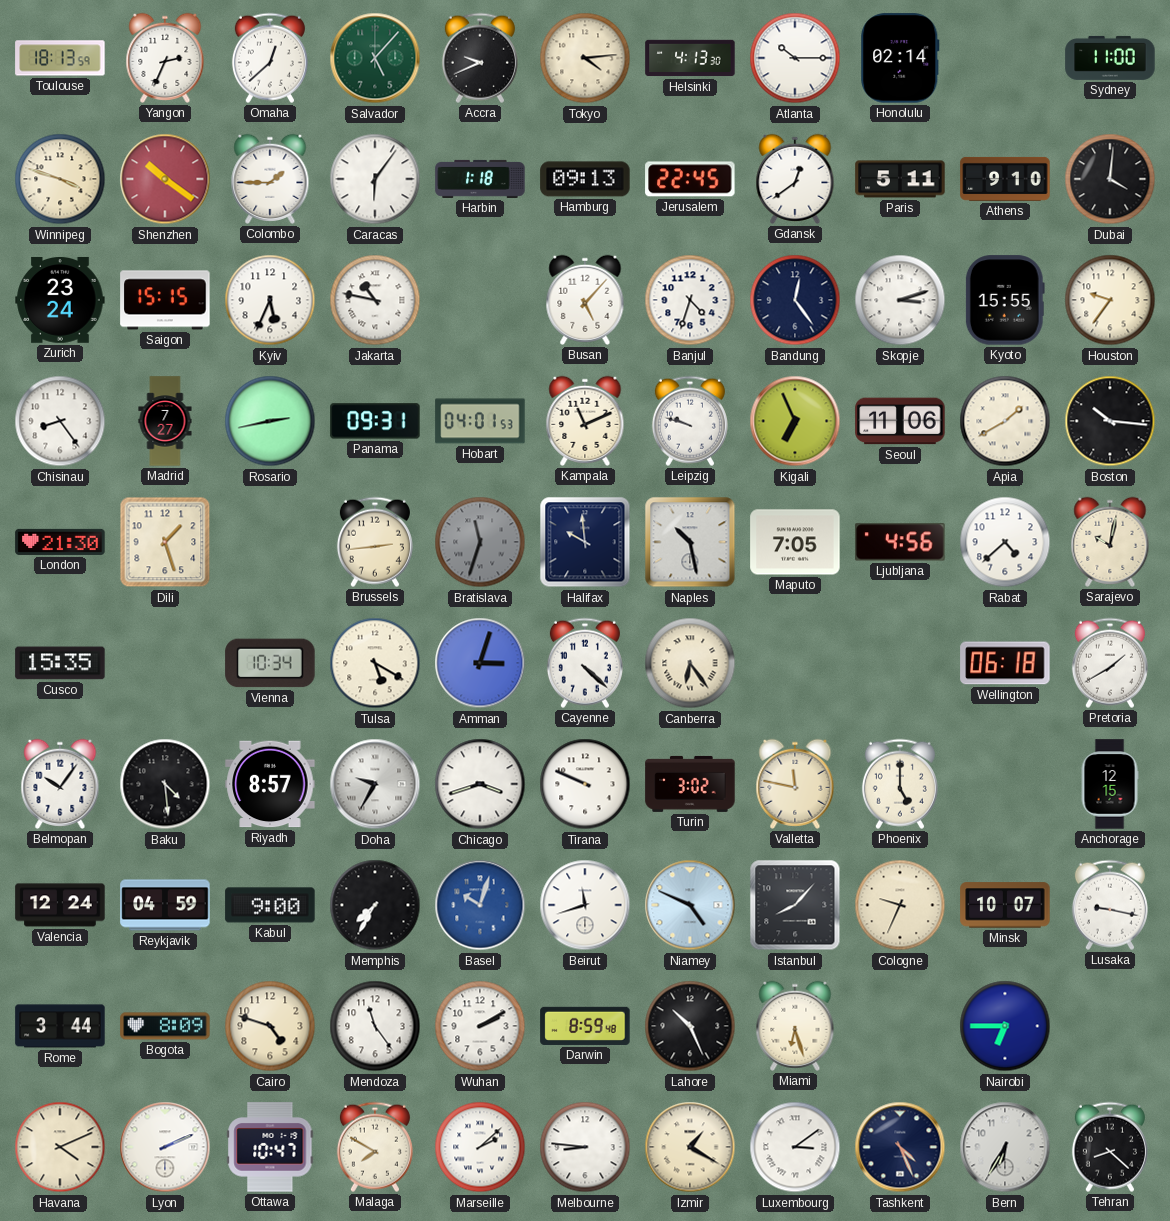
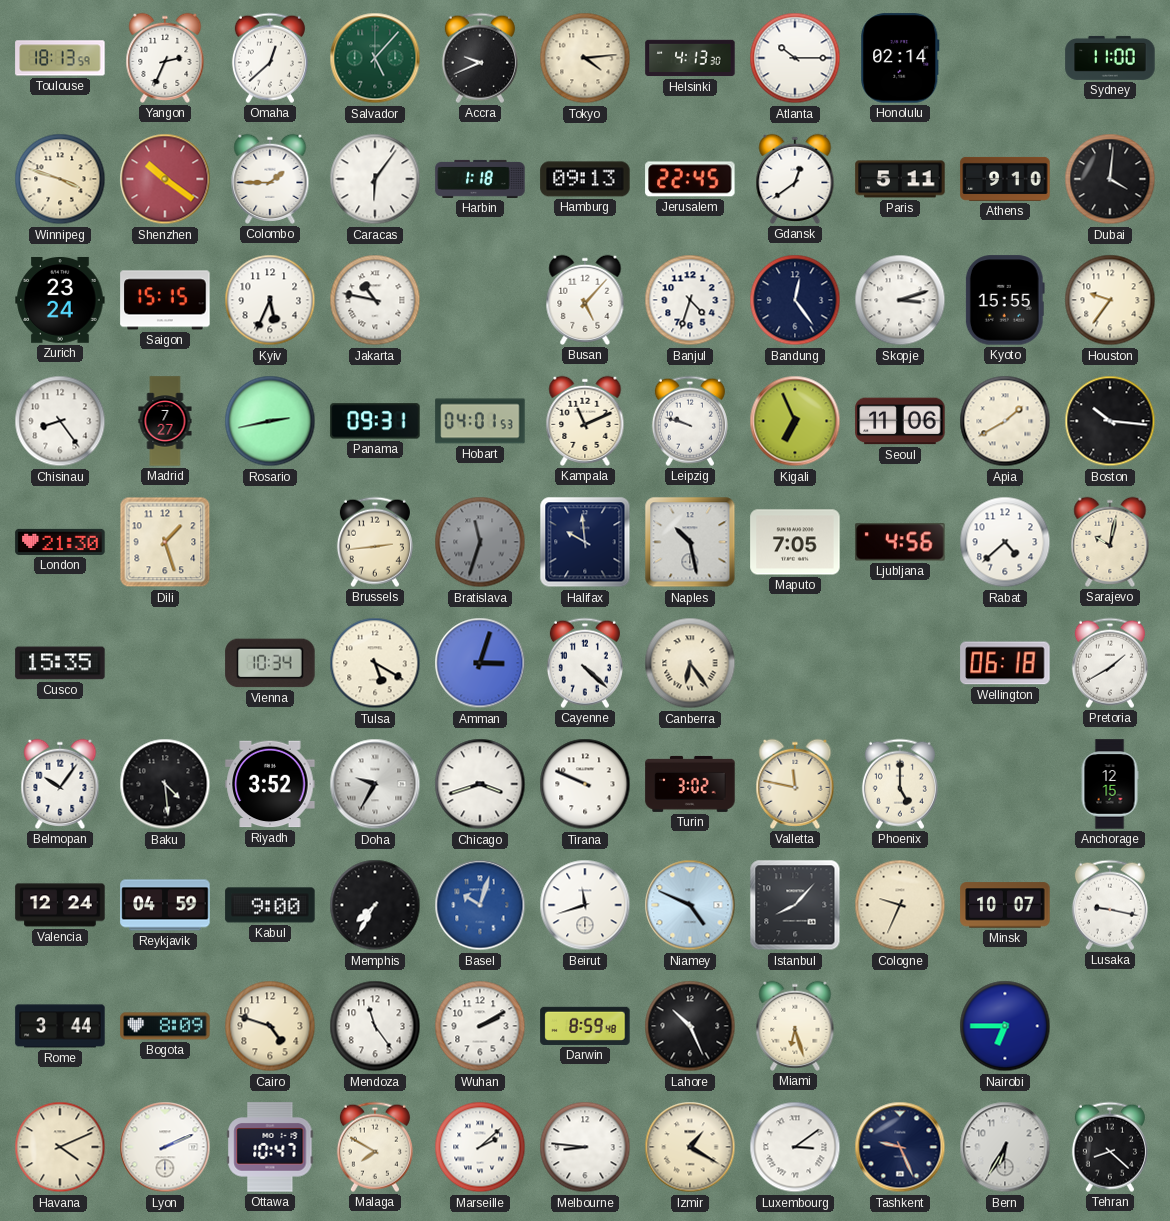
Riyadh: 8:57 -> 3:52
Tashkent: 4:26 -> 9:26
